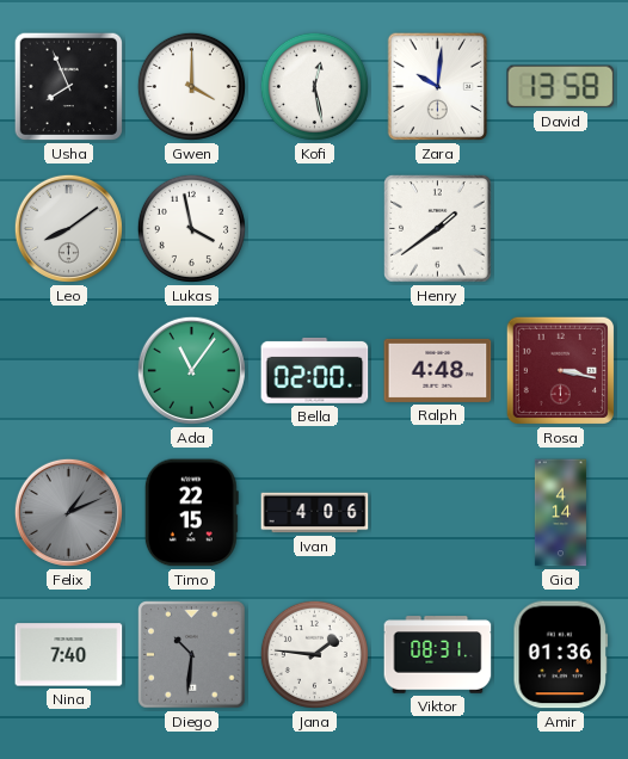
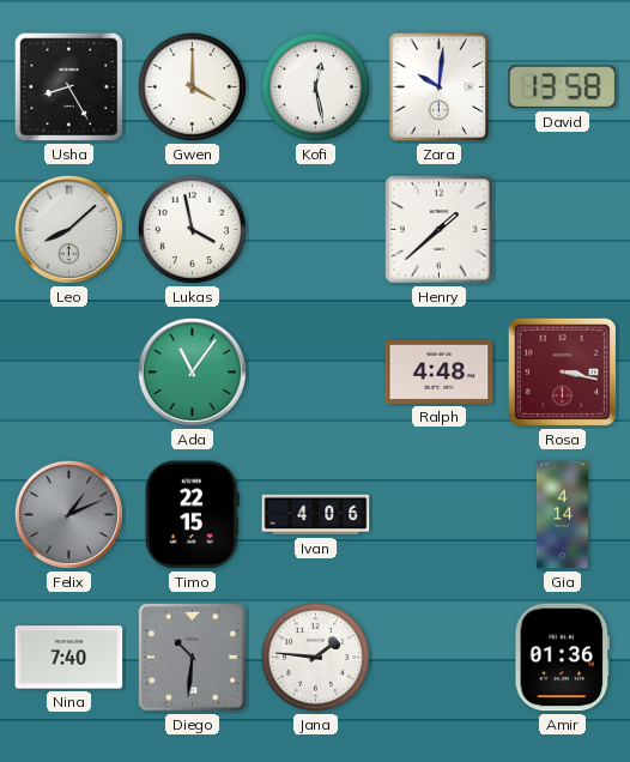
Usha: 7:56 -> 8:25
Leo: 8:09 -> 8:08
Henry: 1:39 -> 1:38
Bella: 02:00 -> none
Viktor: 08:31 -> none
